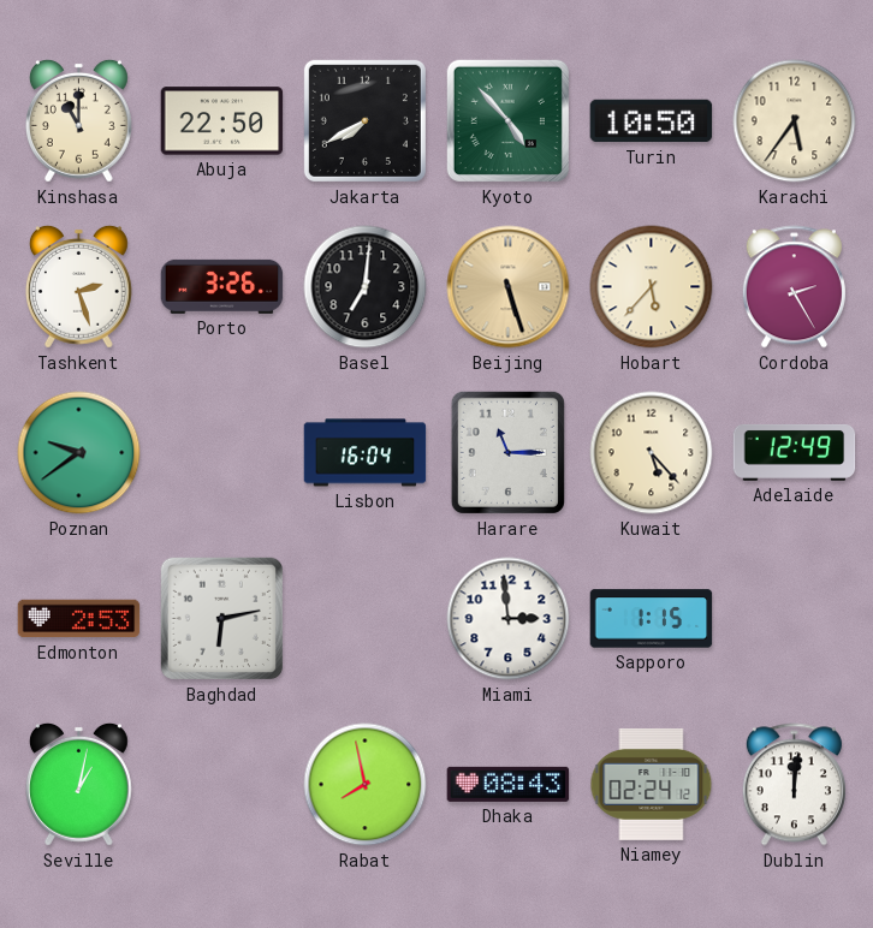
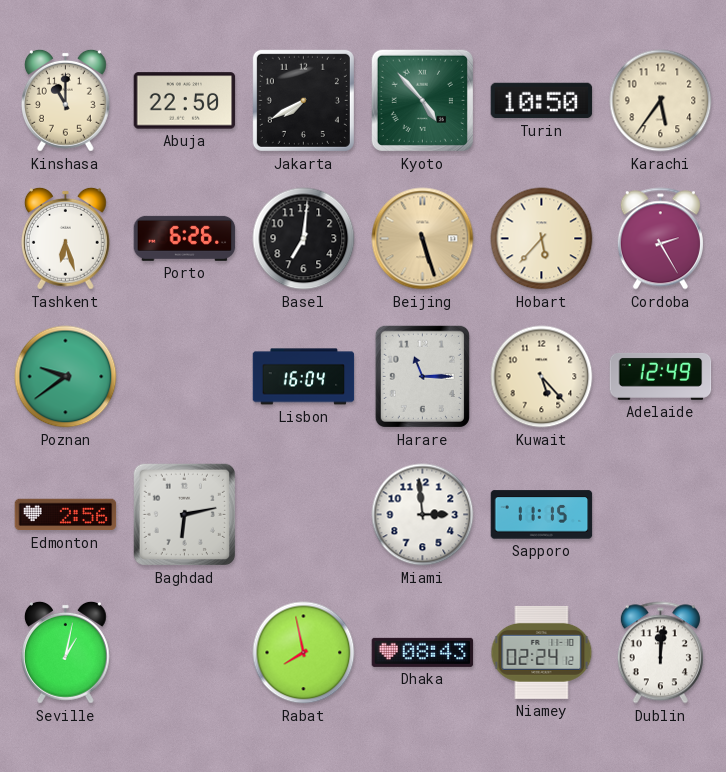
Tashkent: 2:27 -> 6:27
Porto: 3:26 -> 6:26
Edmonton: 2:53 -> 2:56
Sapporo: 1:15 -> 11:15
